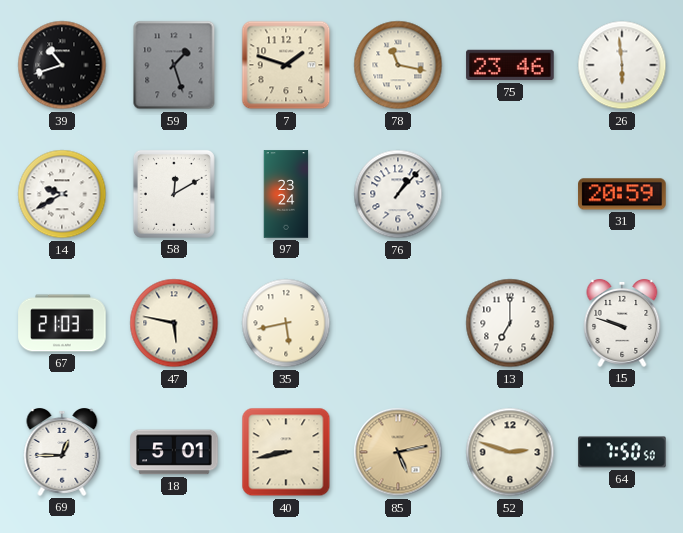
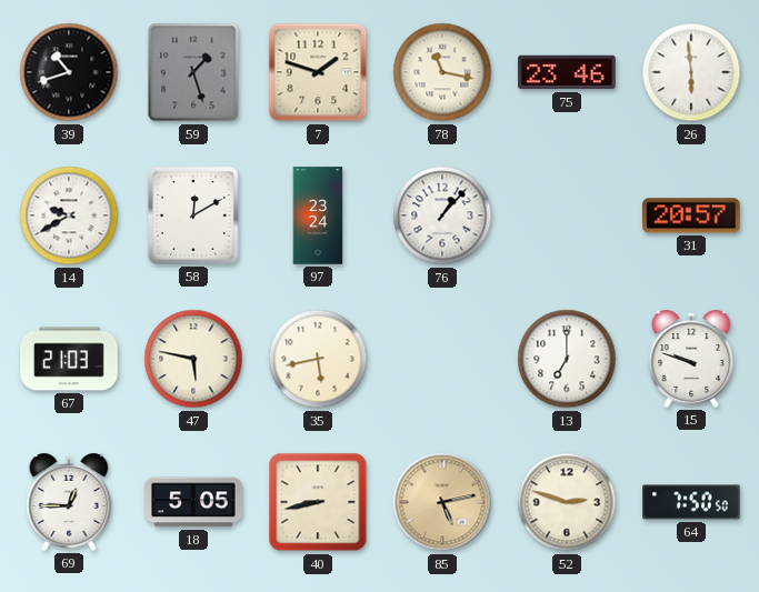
31: 20:59 -> 20:57
18: 5:01 -> 5:05
